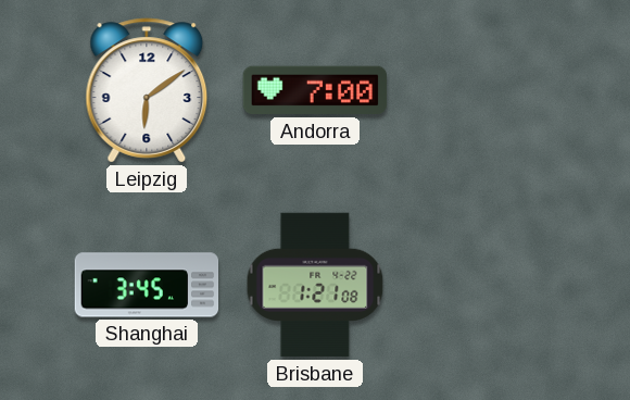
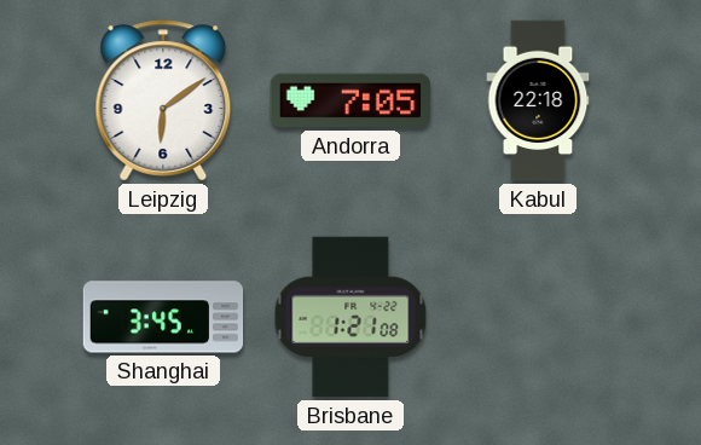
Andorra: 7:00 -> 7:05
Kabul: none -> 22:18
